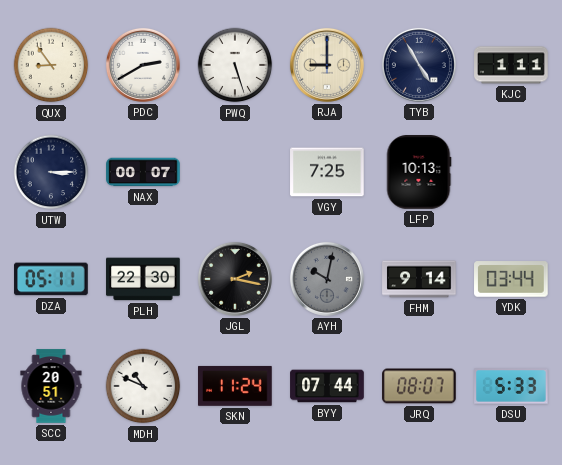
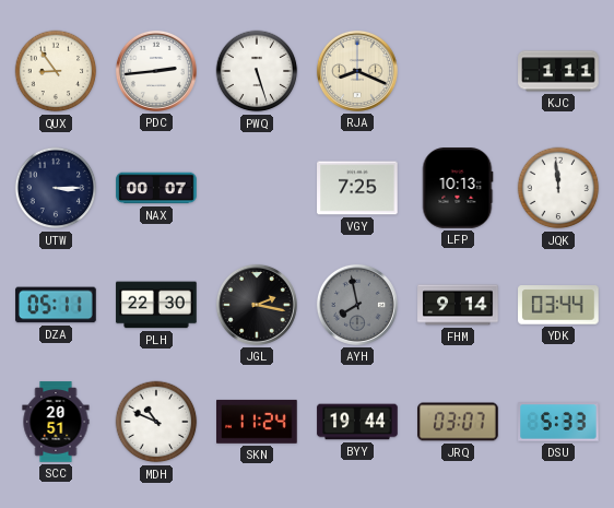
PDC: 2:40 -> 2:44
RJA: 9:00 -> 8:19
TYB: 4:55 -> none
JQK: none -> 11:59
AYH: 10:02 -> 7:58
BYY: 07:44 -> 19:44
JRQ: 08:07 -> 03:07
